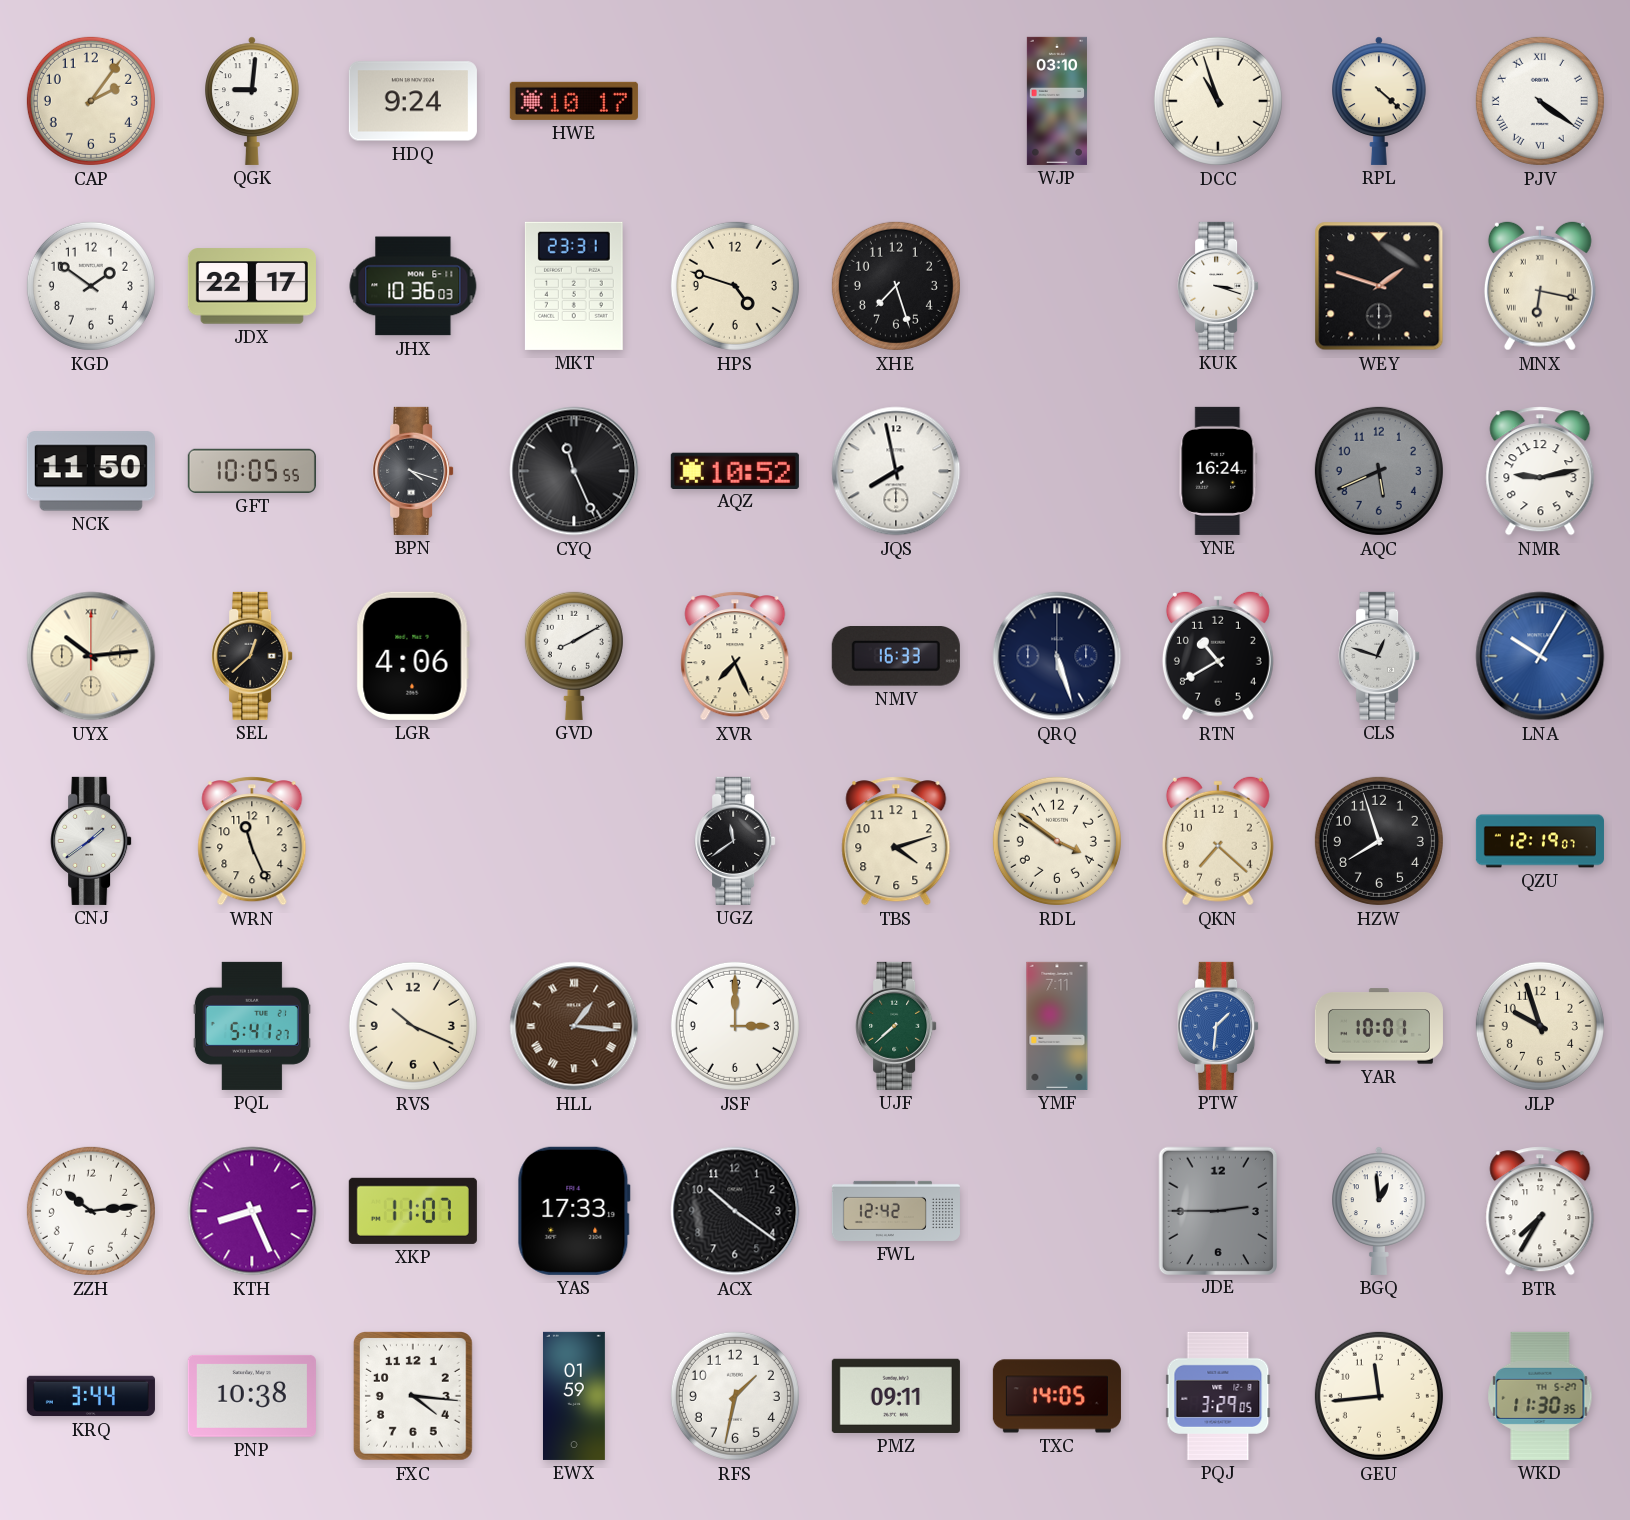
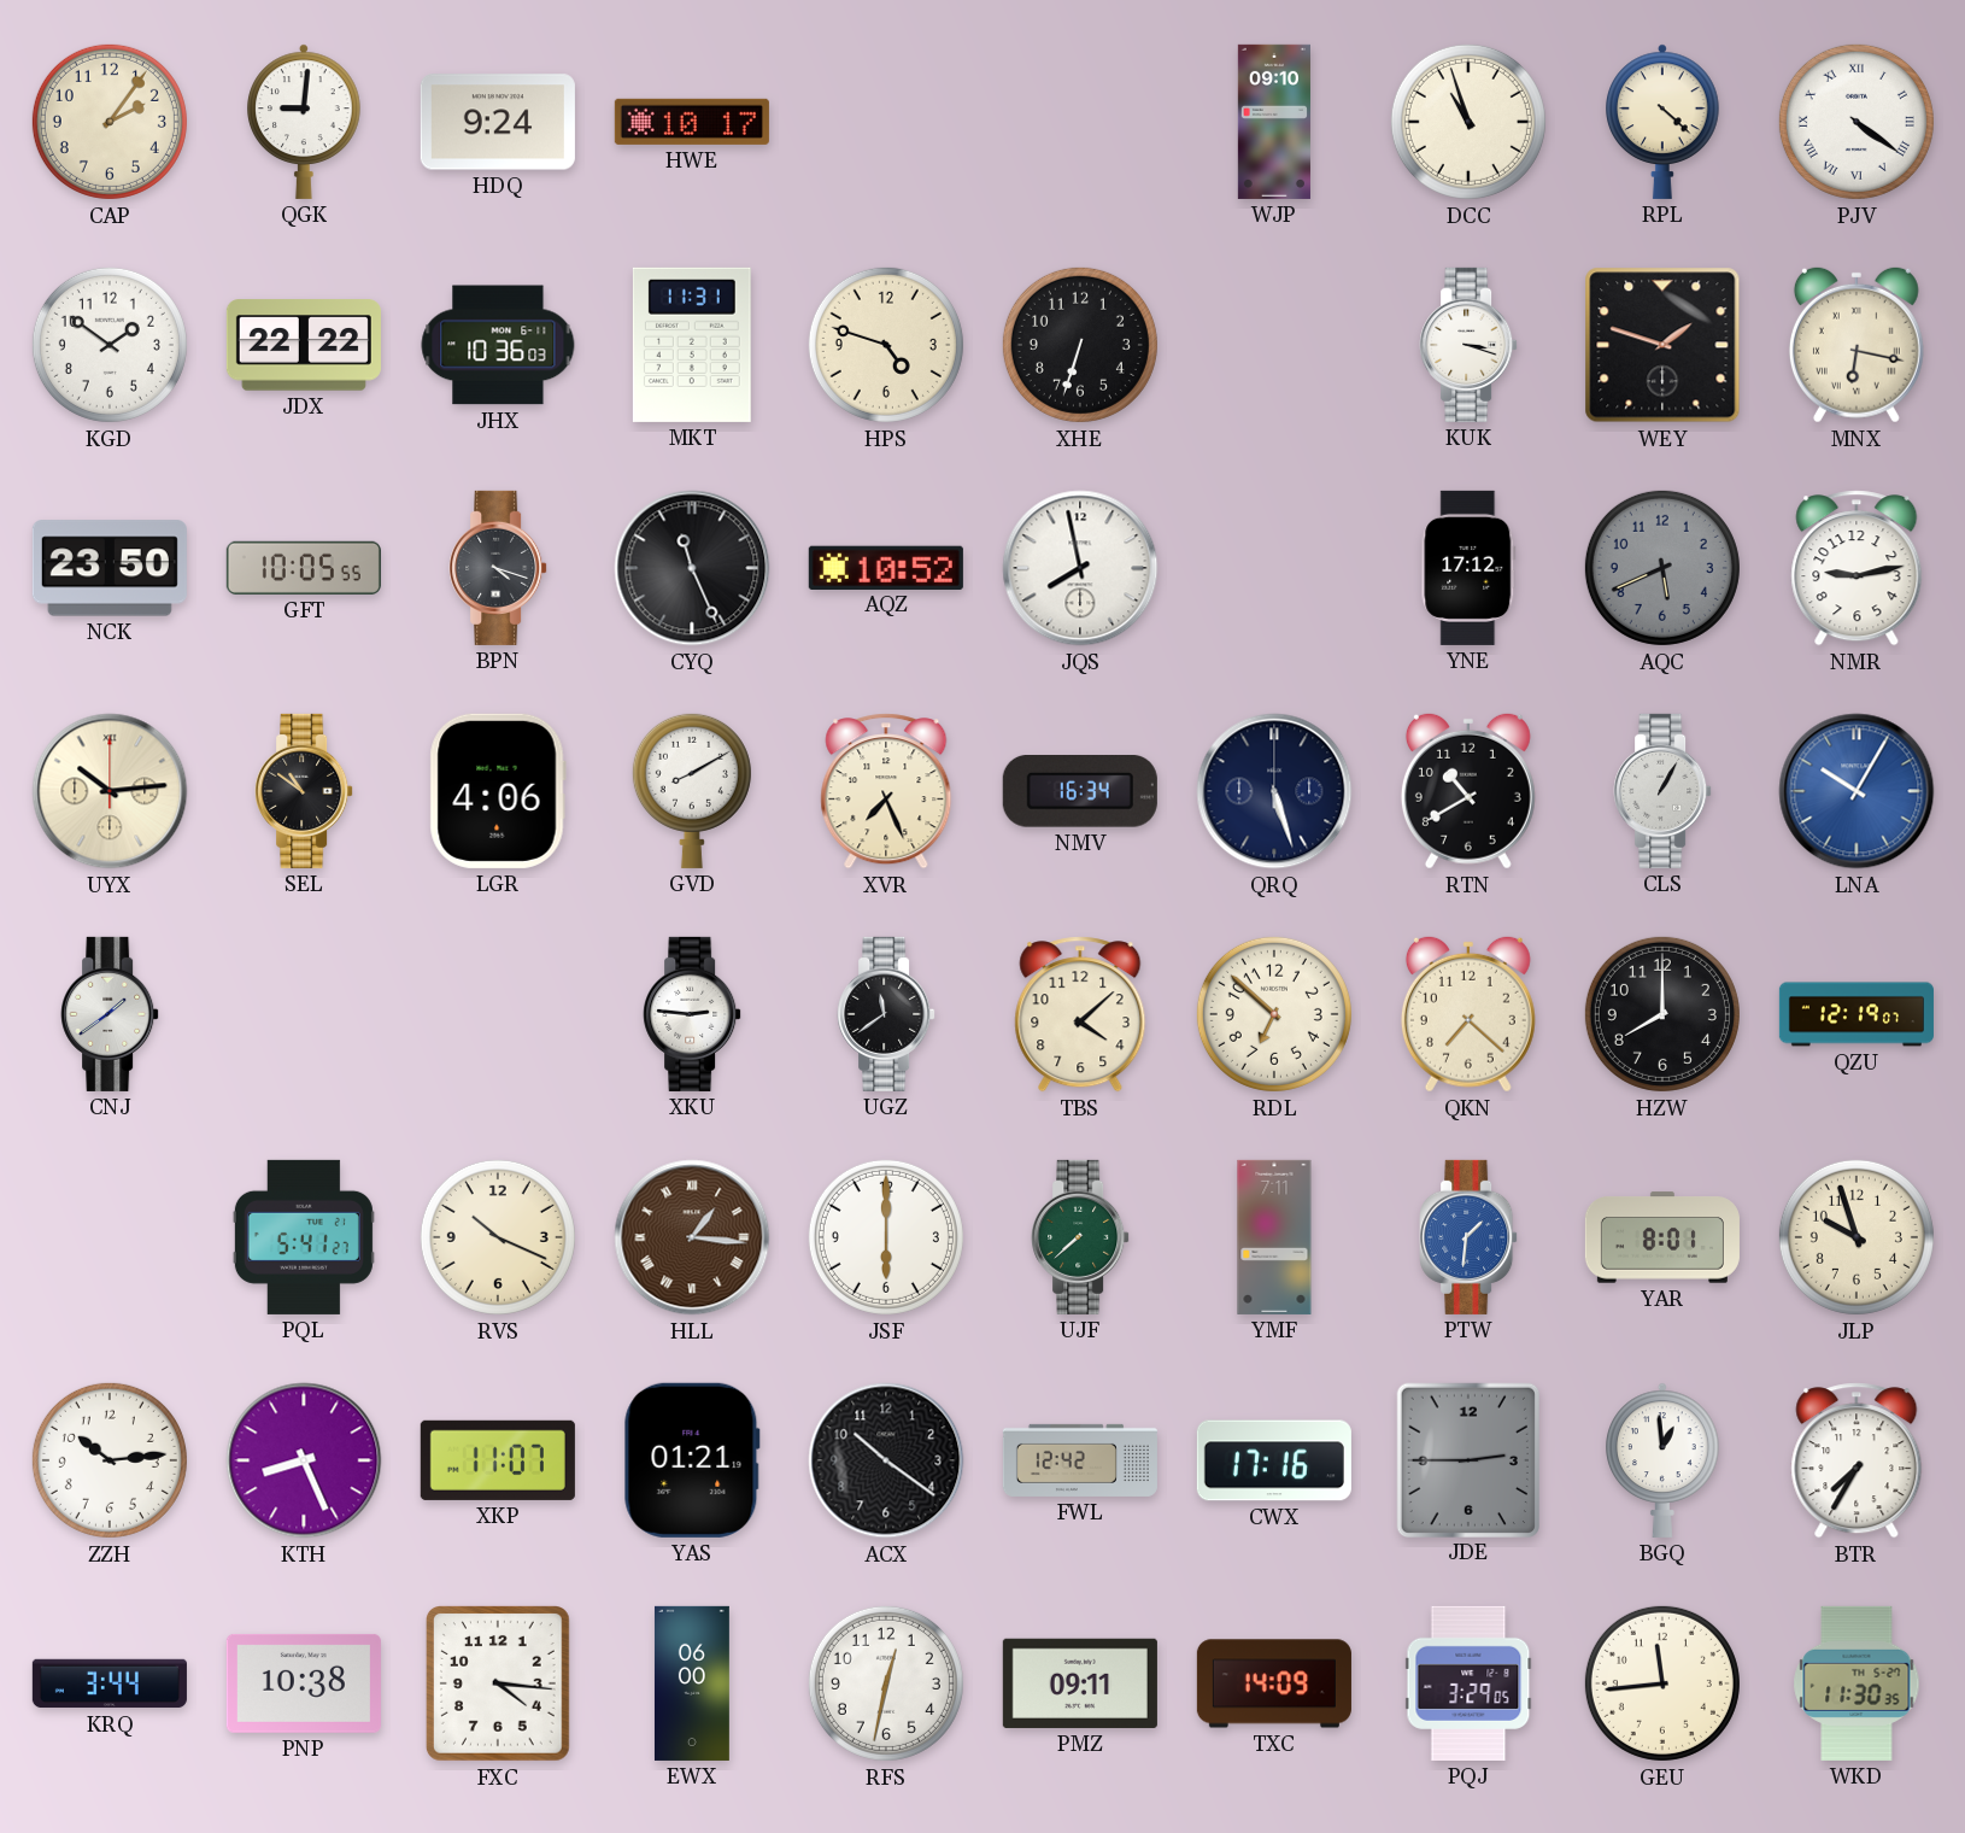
WJP: 03:10 -> 09:10
JDX: 22:17 -> 22:22
MKT: 23:31 -> 11:31
XHE: 7:27 -> 6:33
NCK: 11:50 -> 23:50
YNE: 16:24 -> 17:12
SEL: 12:38 -> 10:51
NMV: 16:33 -> 16:34
CLS: 12:48 -> 1:05
WRN: 11:26 -> none
XKU: none -> 2:46
TBS: 4:12 -> 4:08
RDL: 3:51 -> 6:52
HZW: 7:57 -> 8:00
JSF: 3:00 -> 6:00
YAR: 10:01 -> 8:01
YAS: 17:33 -> 01:21
CWX: none -> 17:16
EWX: 01:59 -> 06:00
RFS: 1:32 -> 12:32
TXC: 14:05 -> 14:09
